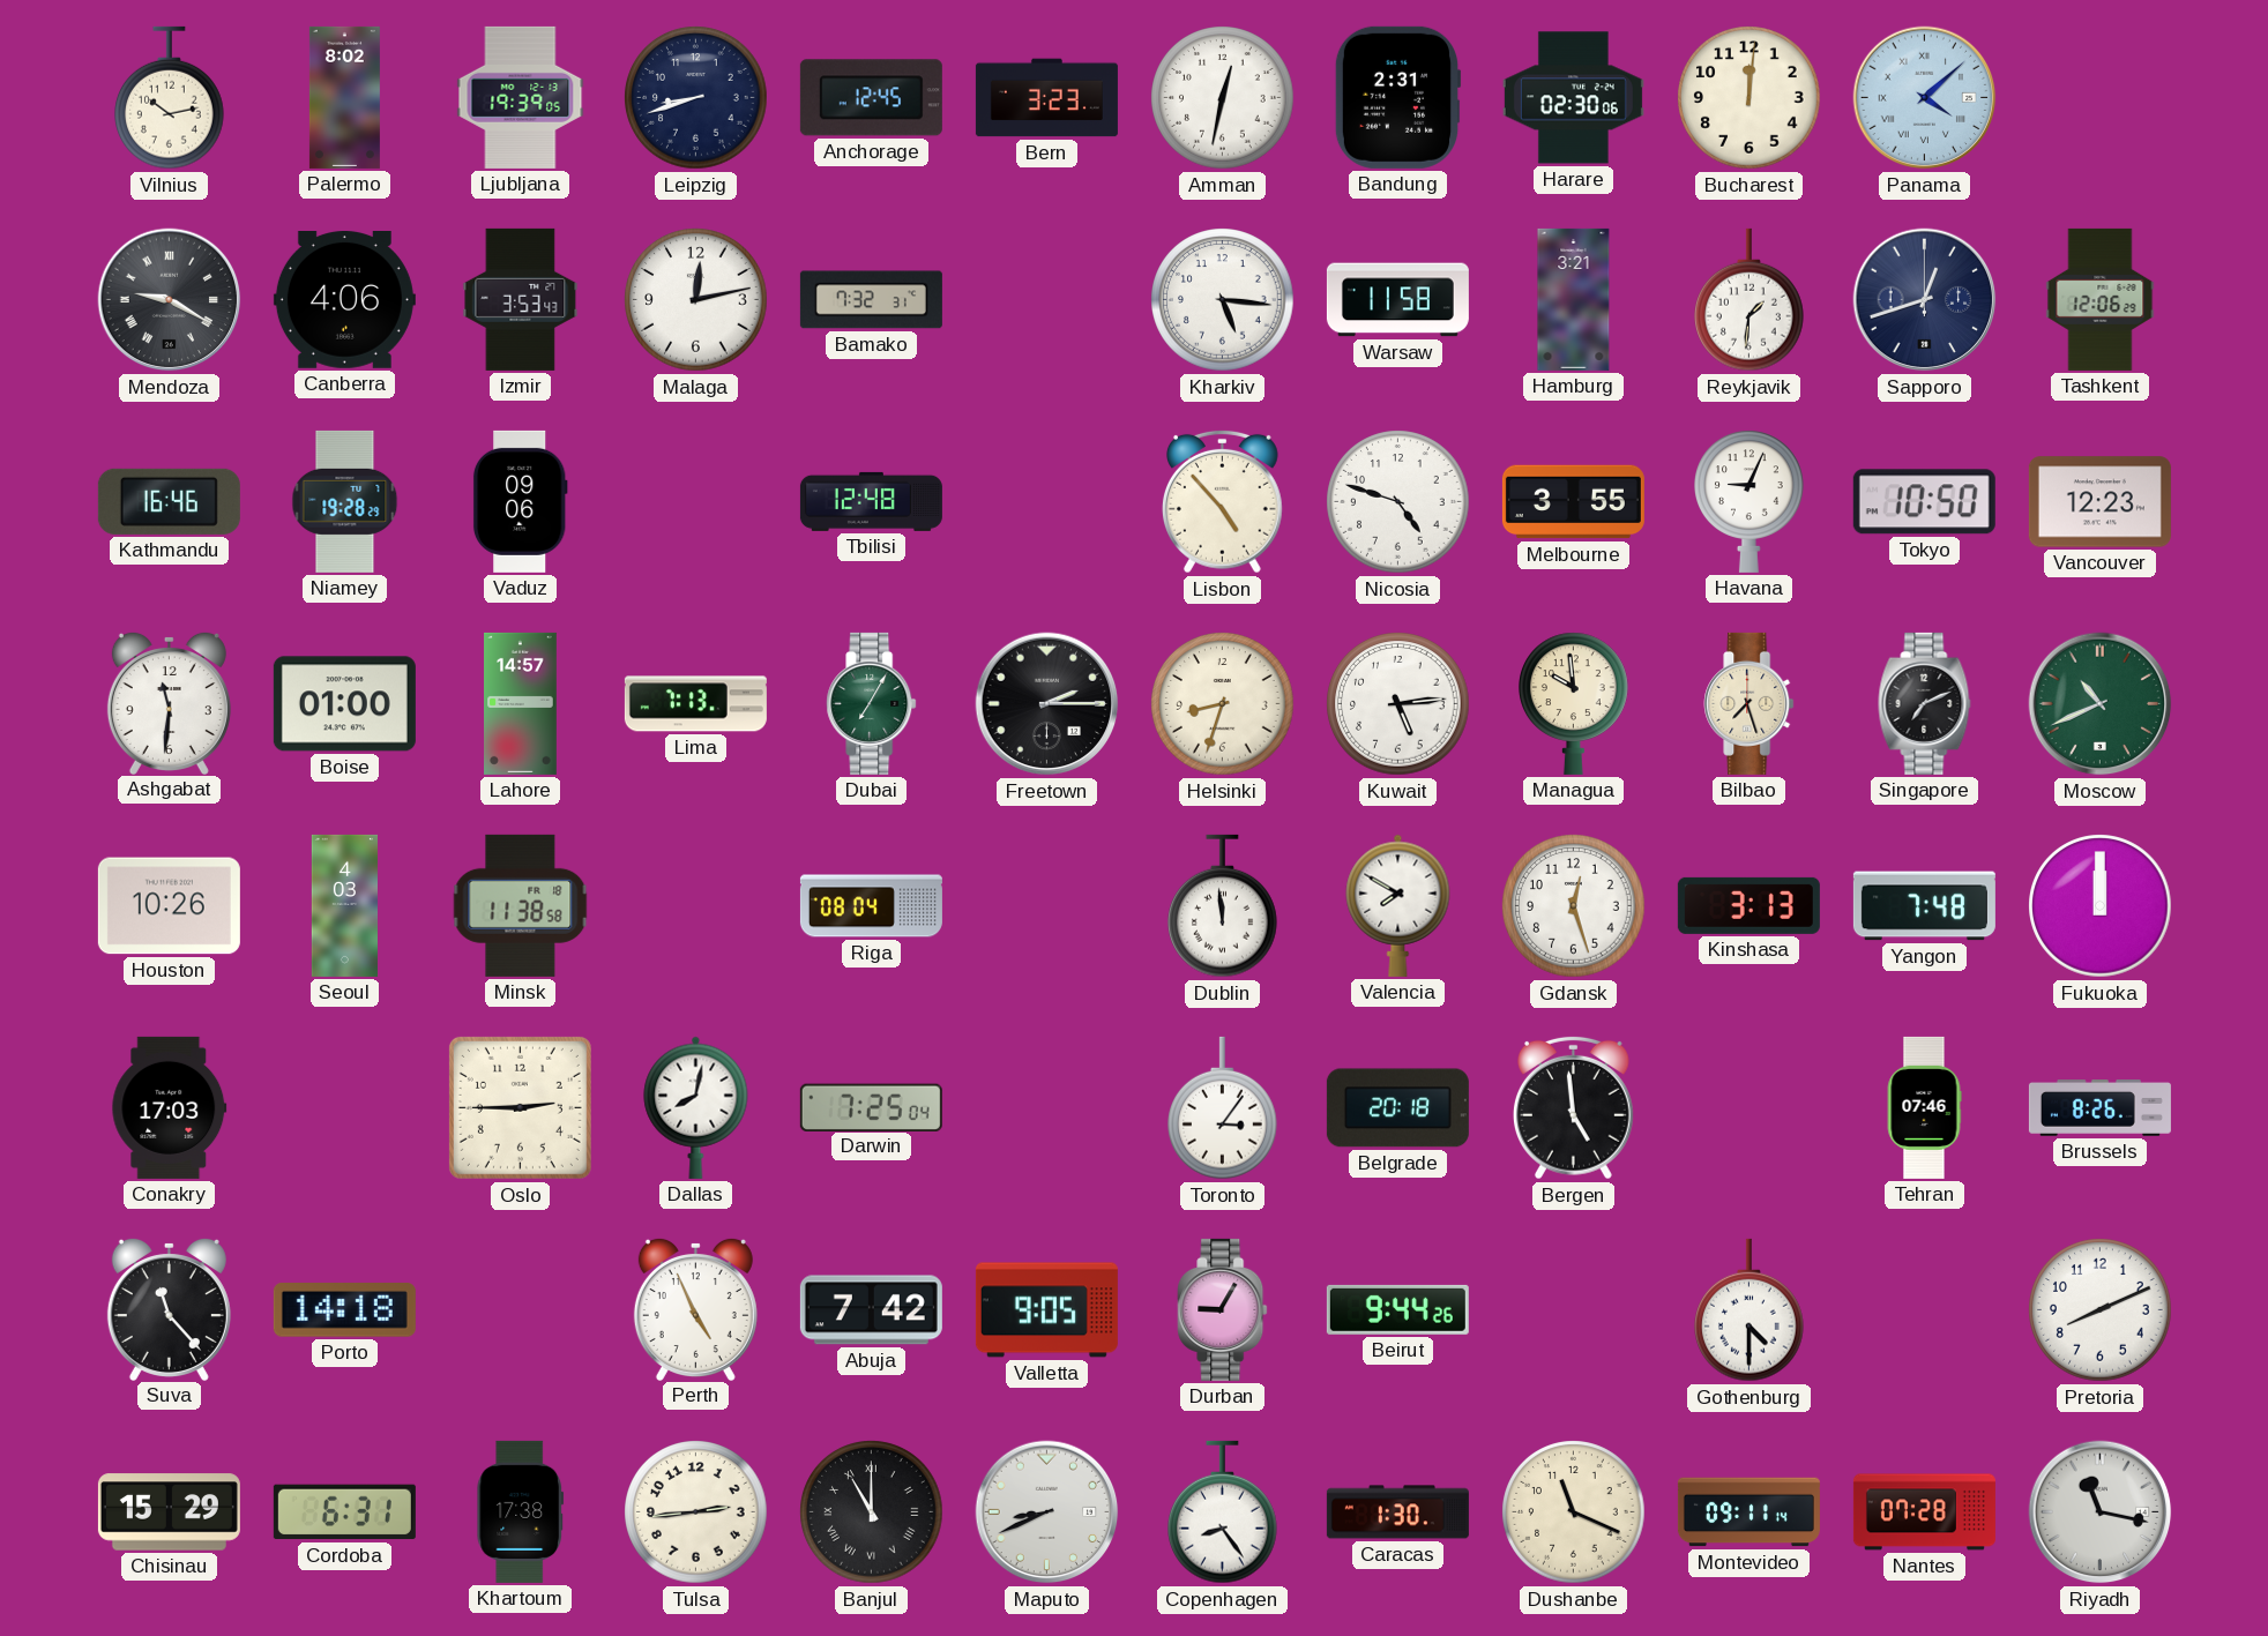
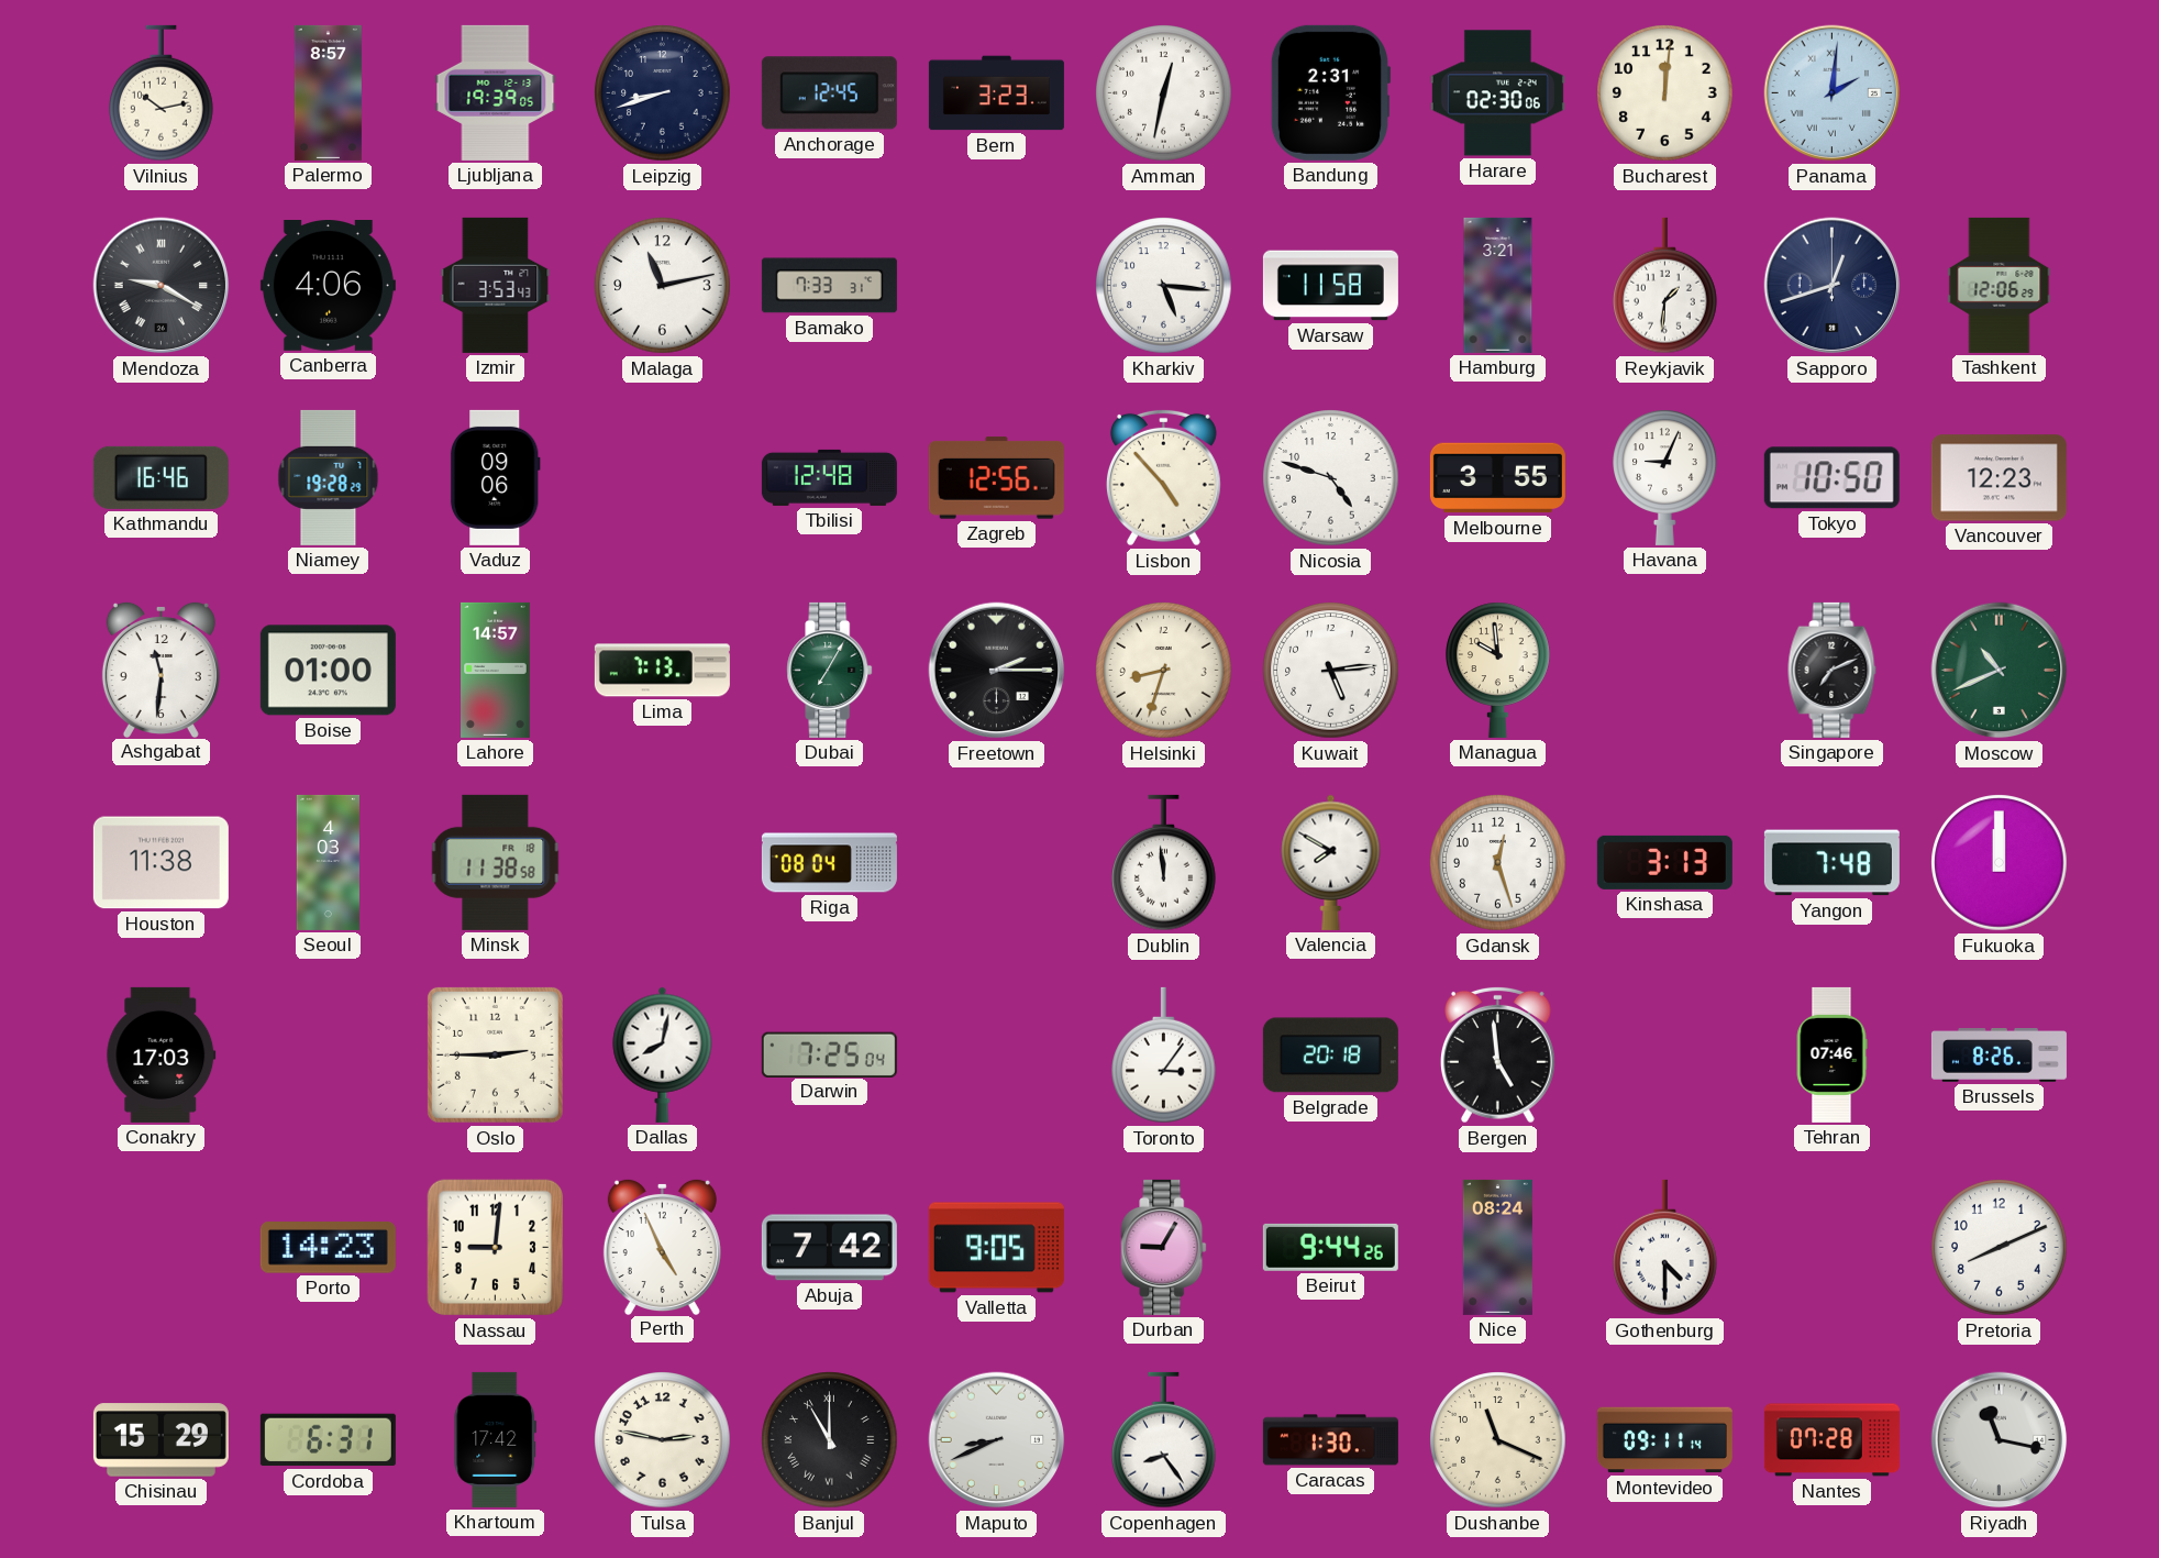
Palermo: 8:02 -> 8:57
Panama: 4:08 -> 2:01
Malaga: 12:13 -> 11:13
Bamako: 7:32 -> 7:33
Zagreb: none -> 12:56
Bilbao: 7:27 -> none
Houston: 10:26 -> 11:38
Suva: 11:23 -> none
Porto: 14:18 -> 14:23
Nassau: none -> 9:01
Nice: none -> 08:24
Khartoum: 17:38 -> 17:42
Tulsa: 2:44 -> 2:47
